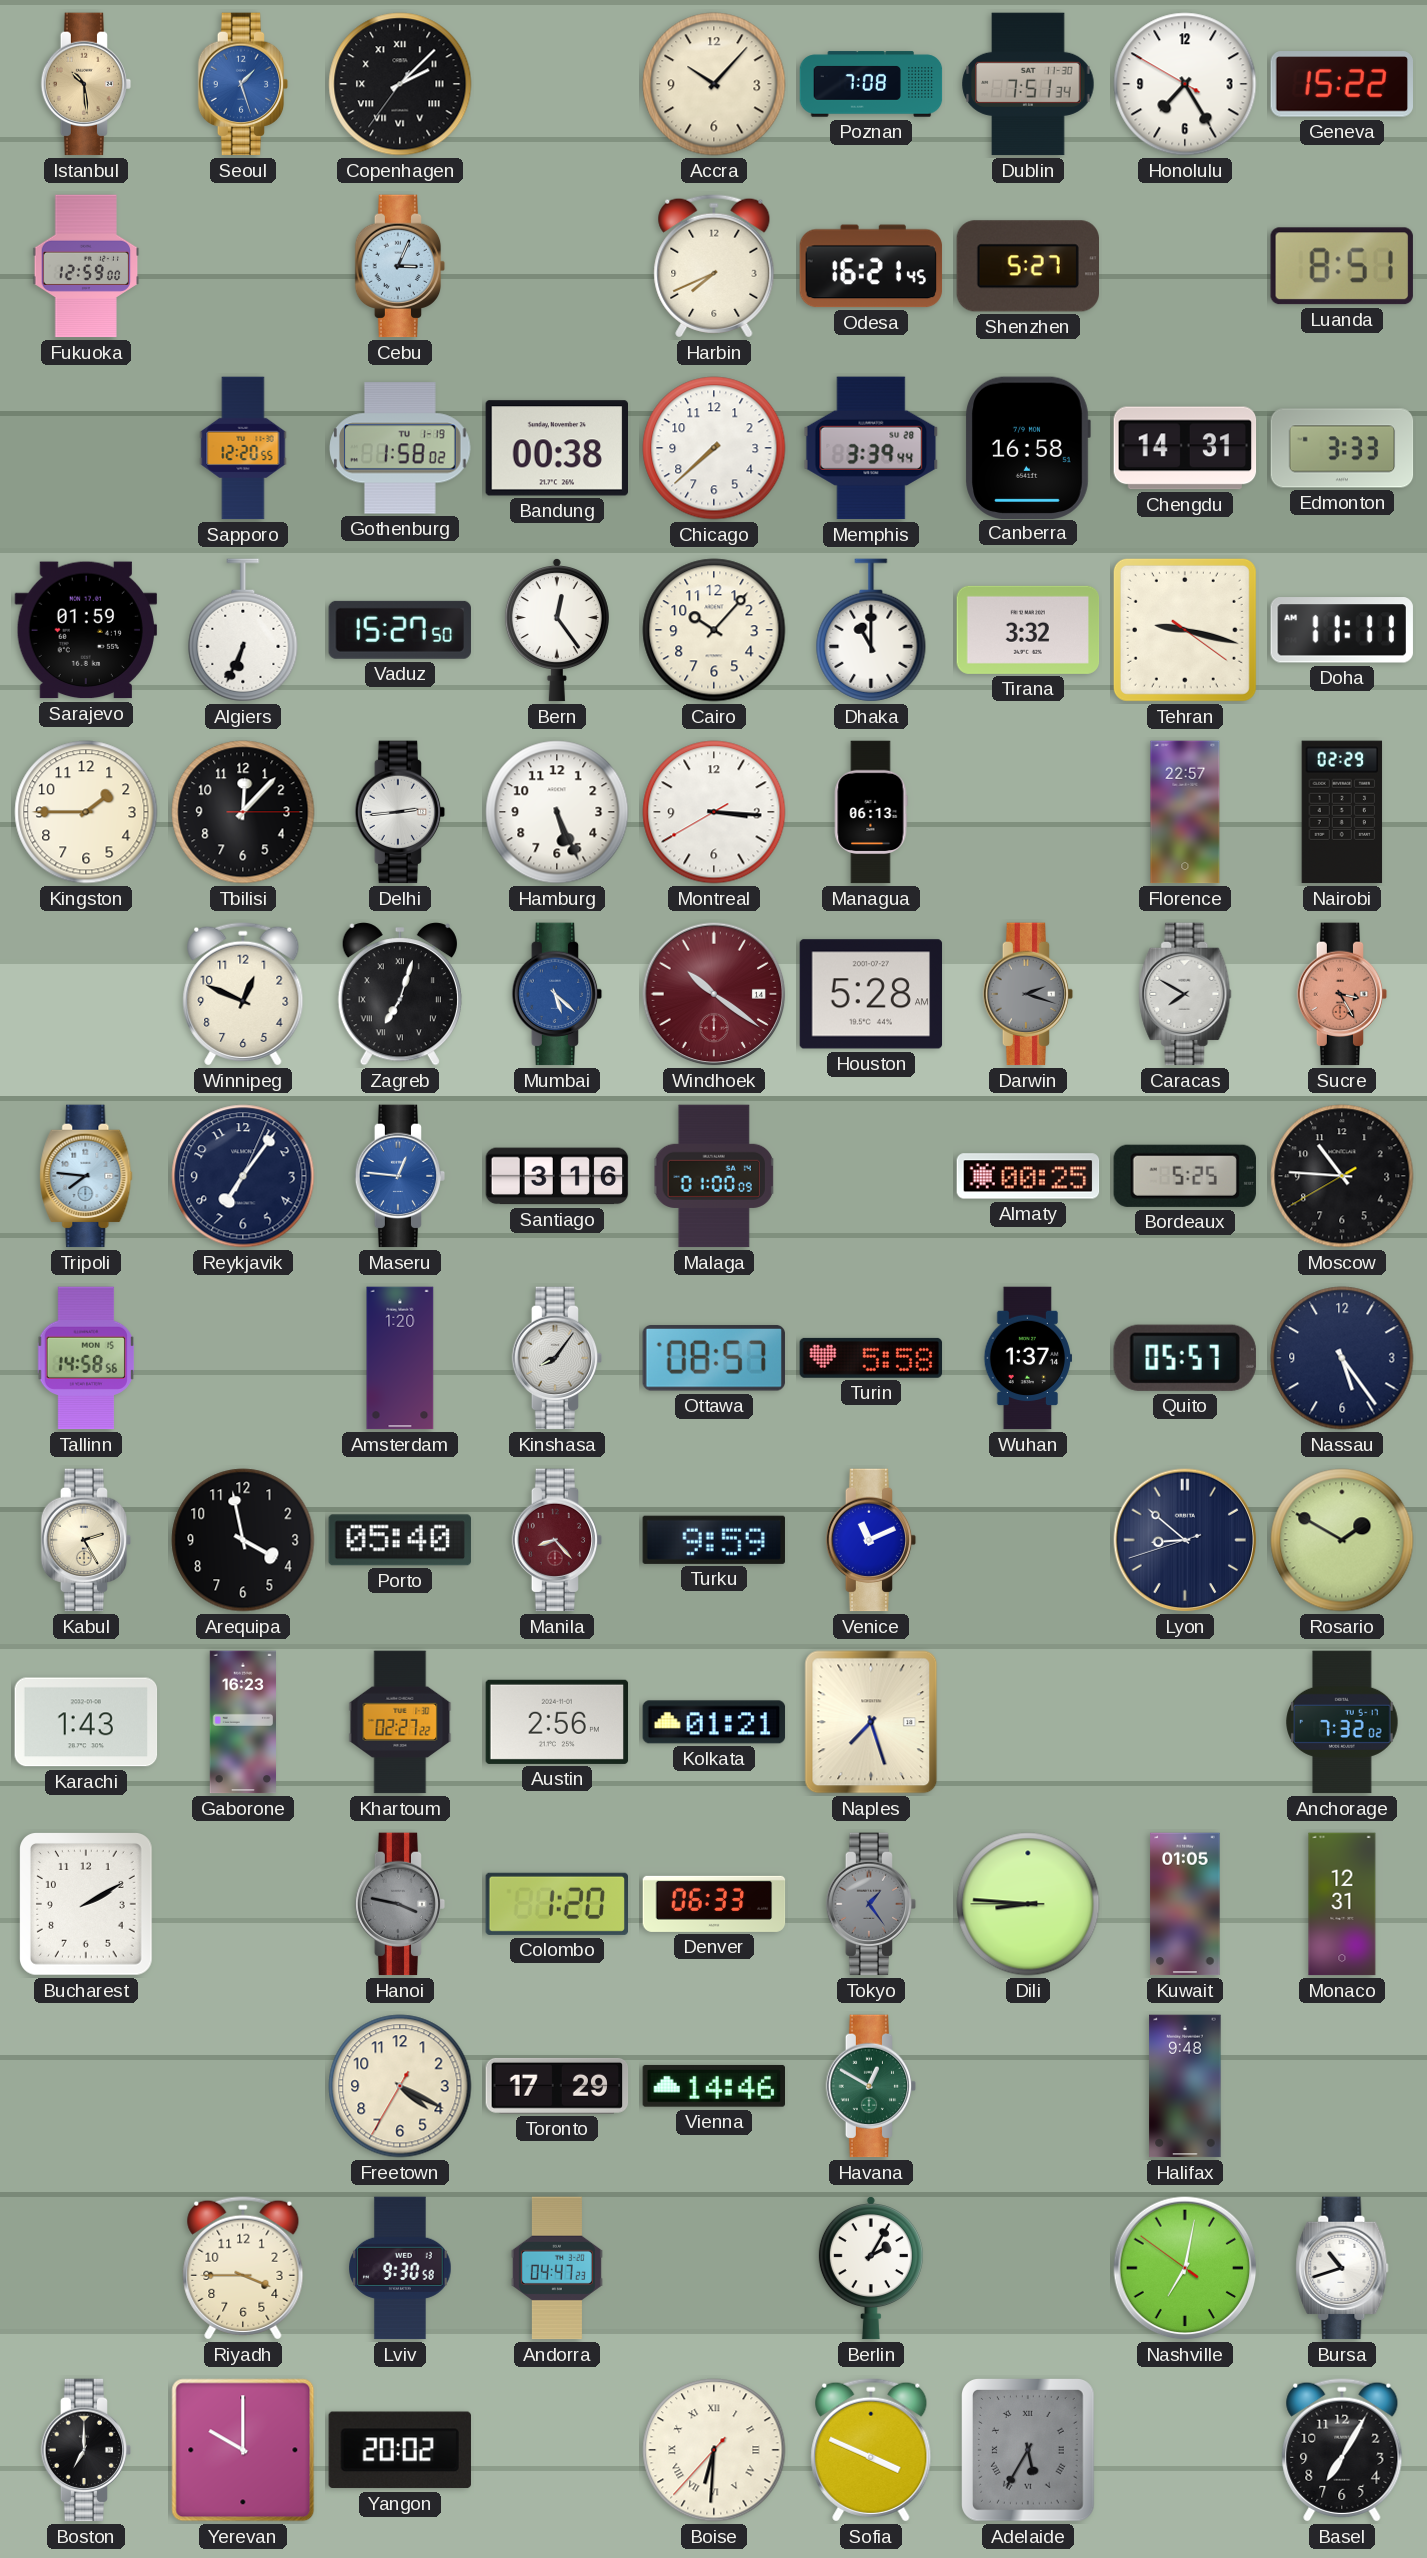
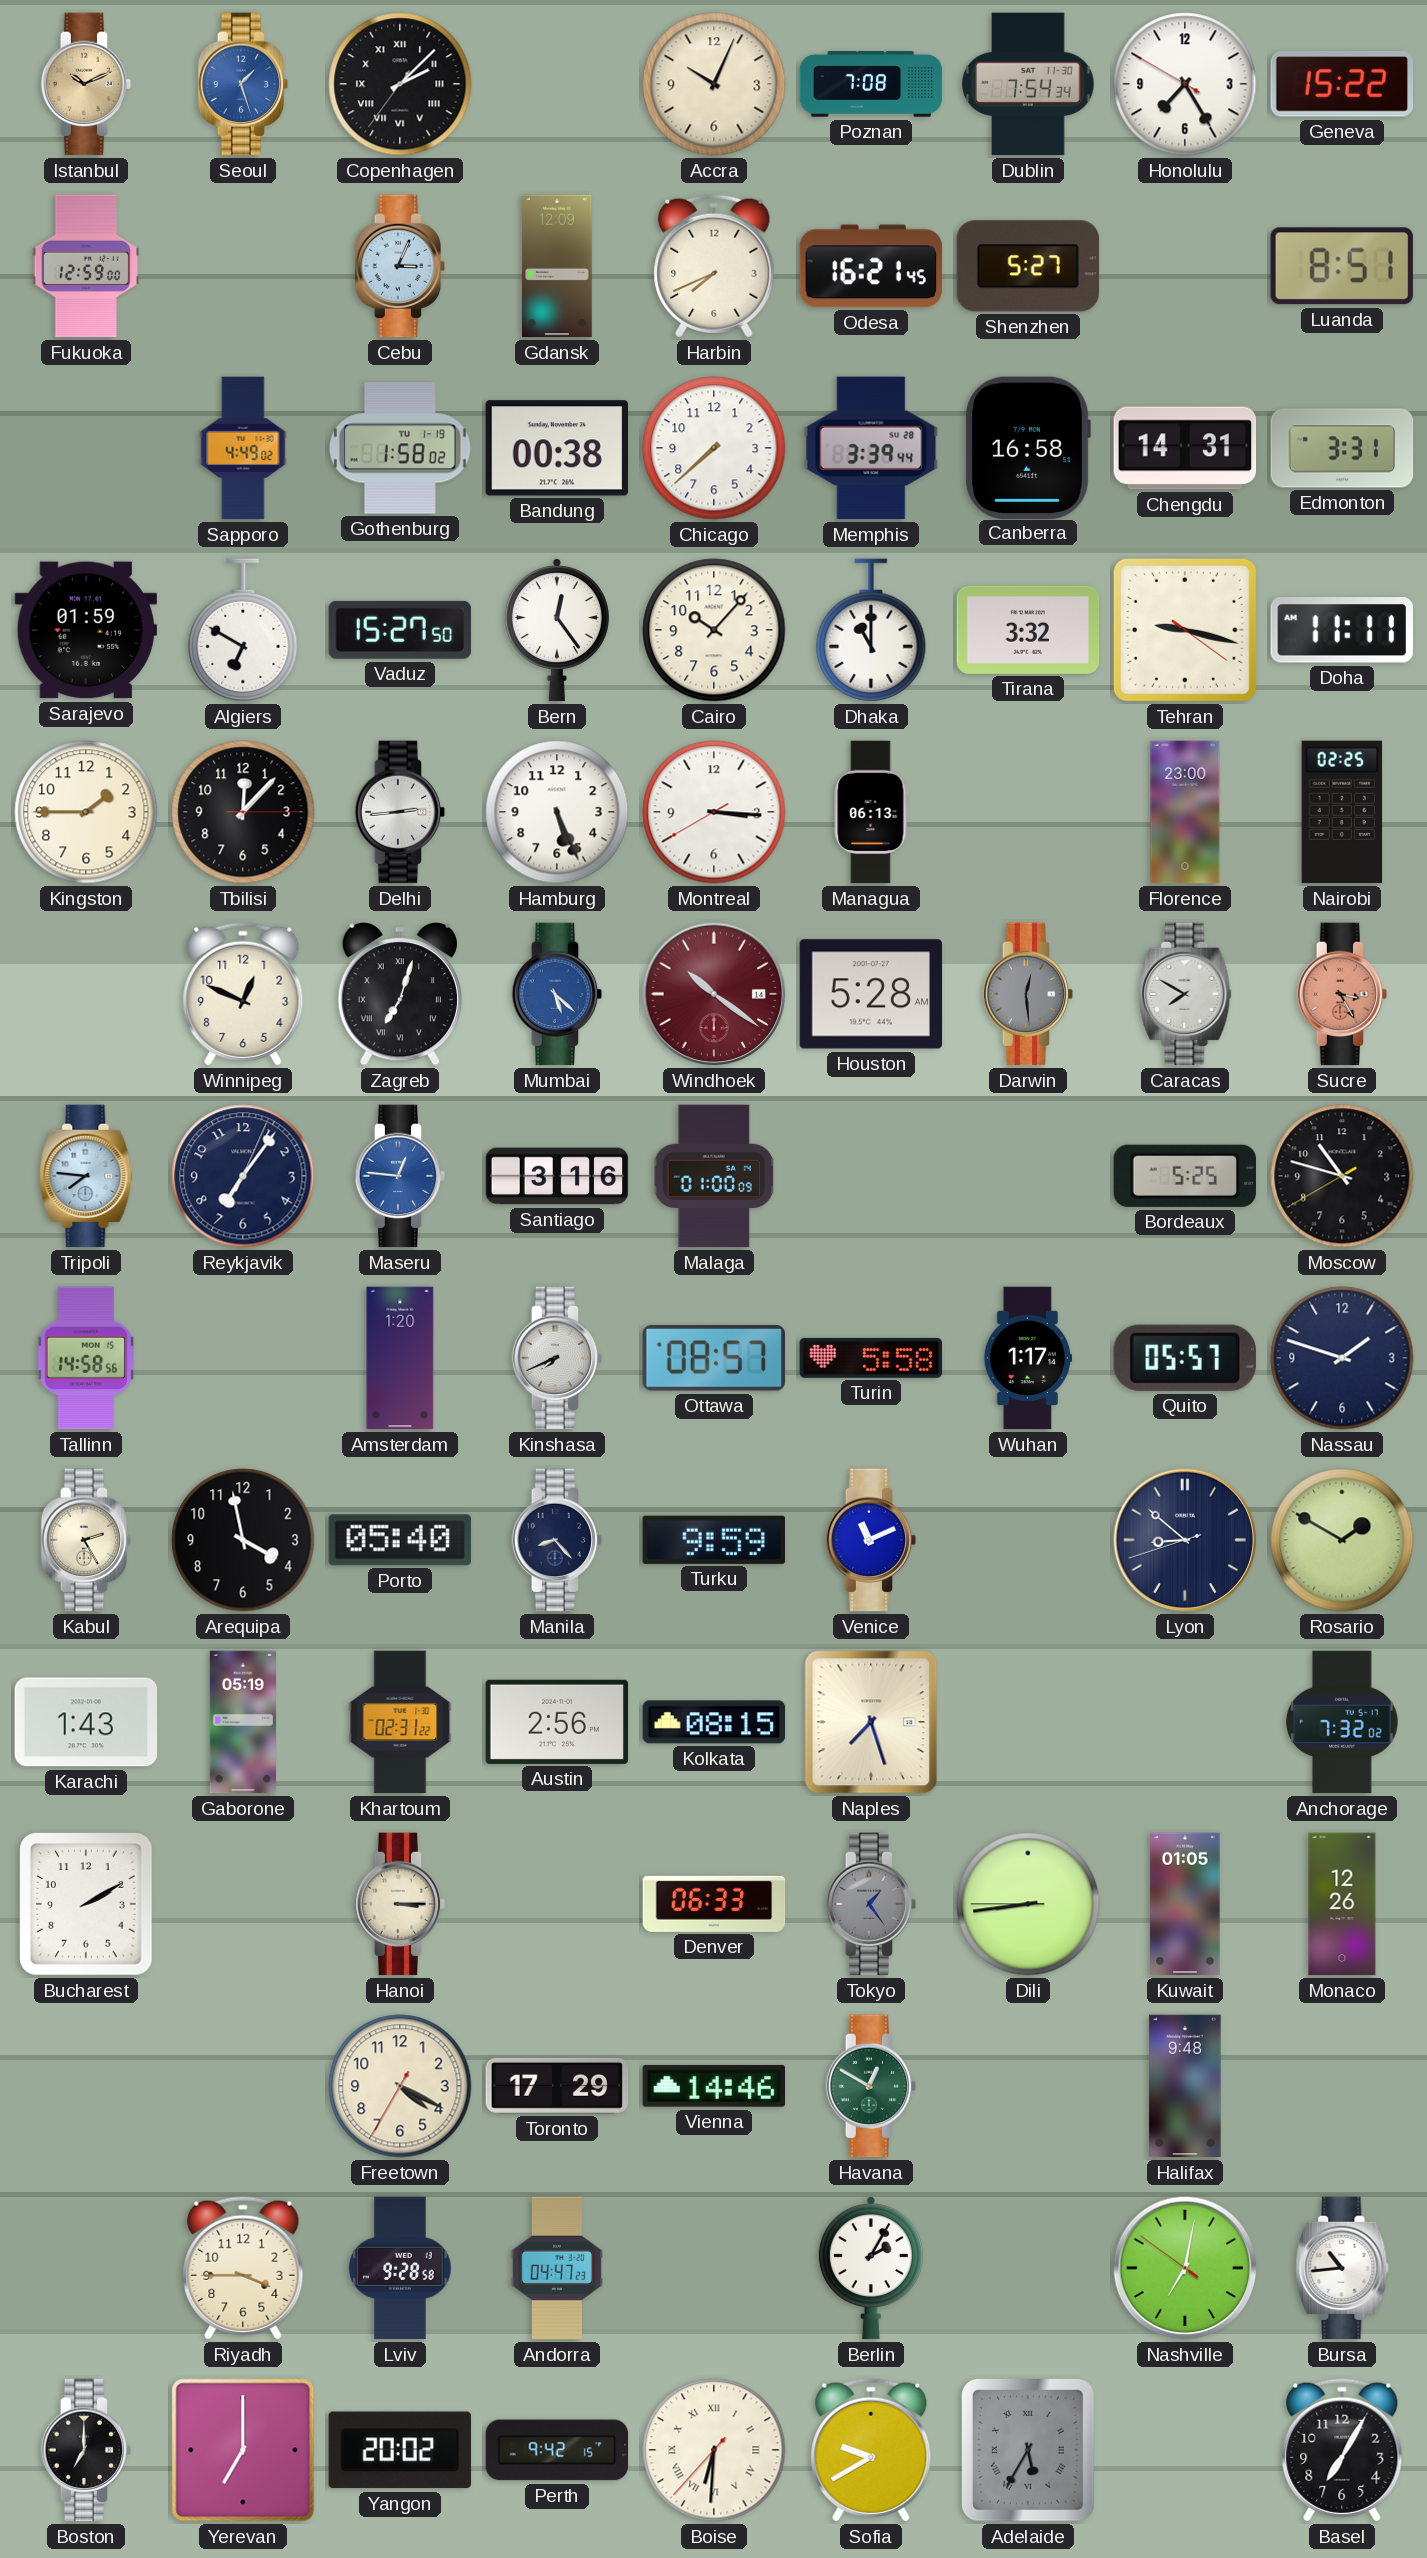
Istanbul: 10:29 -> 10:11
Accra: 10:07 -> 10:04
Dublin: 7:51 -> 7:54
Gdansk: none -> 12:09
Sapporo: 12:20 -> 4:49
Edmonton: 3:33 -> 3:31
Algiers: 6:34 -> 6:50
Florence: 22:57 -> 23:00
Nairobi: 02:29 -> 02:25
Darwin: 2:18 -> 12:29
Almaty: 00:25 -> none
Moscow: 10:45 -> 10:47
Kinshasa: 8:06 -> 7:41
Wuhan: 1:37 -> 1:17
Nassau: 5:24 -> 1:48
Manila dial: burgundy -> navy
Gaborone: 16:23 -> 05:19
Khartoum: 02:27 -> 02:31
Kolkata: 01:21 -> 08:15
Hanoi: 3:47 -> 3:15
Hanoi dial: grey -> cream
Colombo: 1:20 -> none
Dili: 8:45 -> 8:43
Monaco: 12:31 -> 12:26
Lviv: 9:30 -> 9:28
Bursa: 10:42 -> 10:44
Yerevan: 10:00 -> 7:00
Perth: none -> 9:42
Sofia: 3:49 -> 9:40
